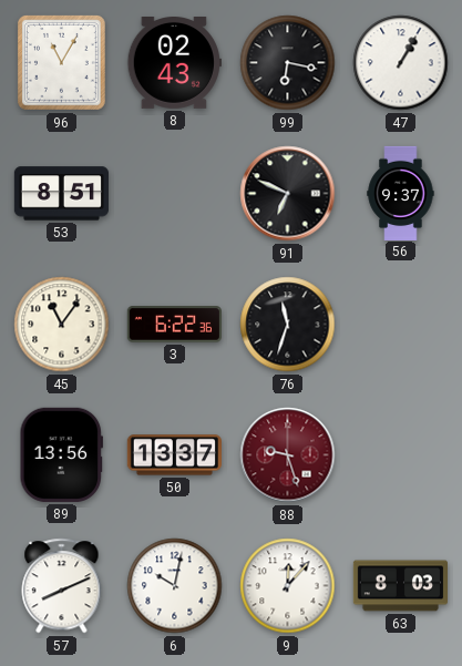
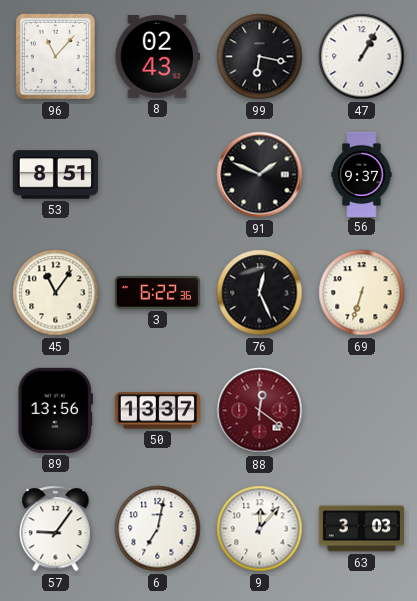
96: 11:05 -> 11:07
91: 6:49 -> 1:49
76: 11:33 -> 12:26
69: none -> 6:33
88: 9:27 -> 12:21
57: 8:11 -> 9:06
6: 10:02 -> 7:02
63: 8:03 -> 3:03
